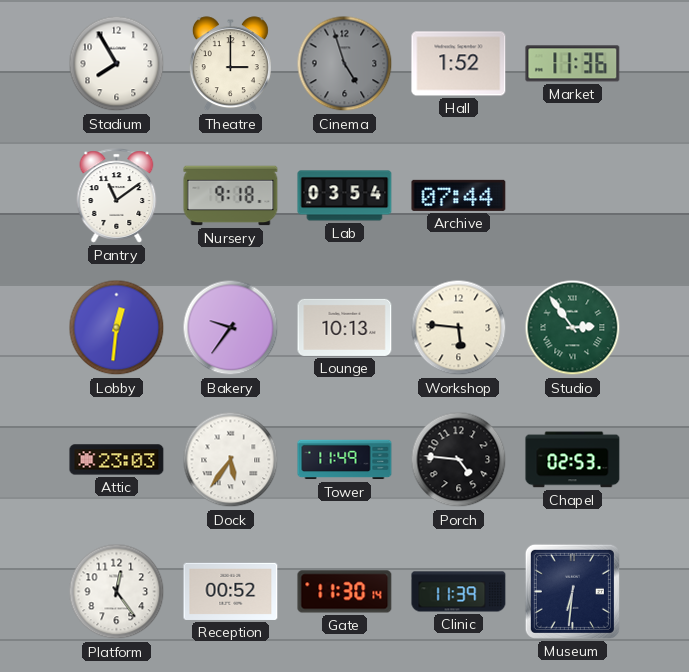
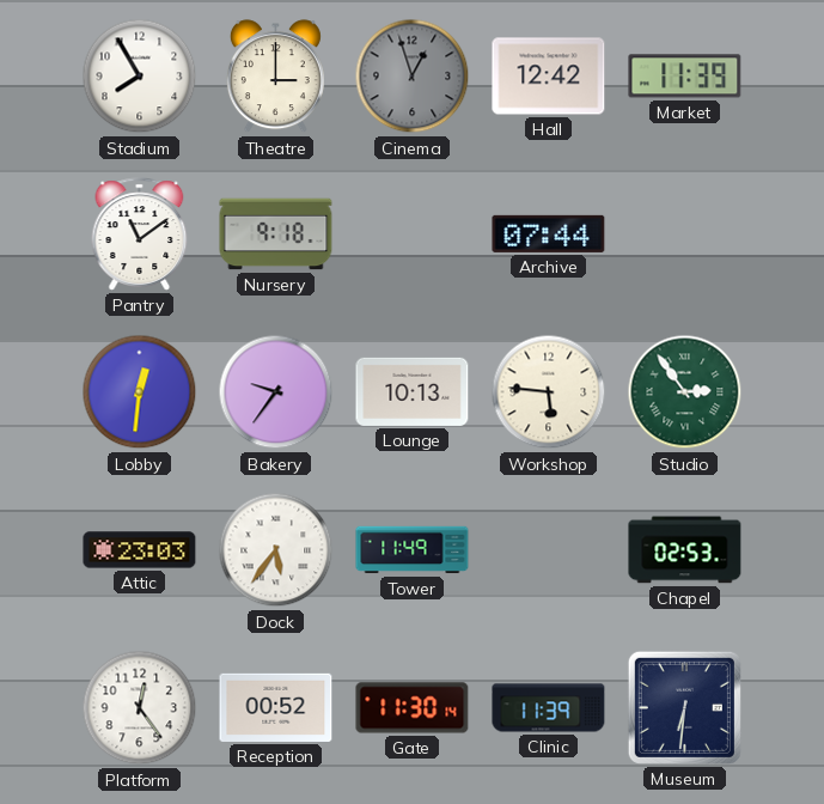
Cinema: 4:57 -> 12:57
Hall: 1:52 -> 12:42
Market: 11:36 -> 11:39
Lab: 03:54 -> none
Porch: 4:46 -> none
